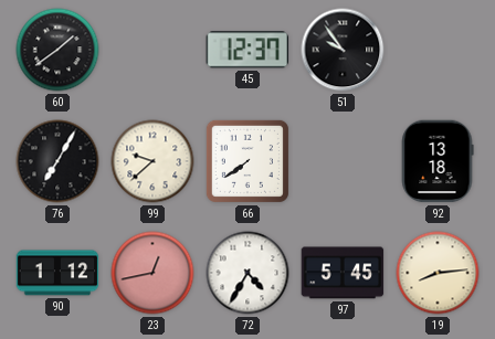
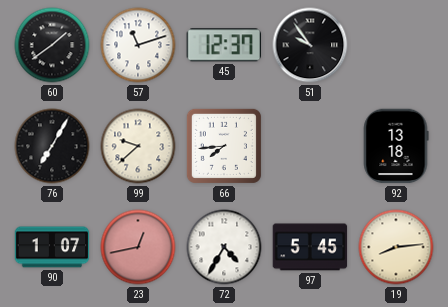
57: none -> 11:12
66: 7:39 -> 7:44
90: 1:12 -> 1:07
